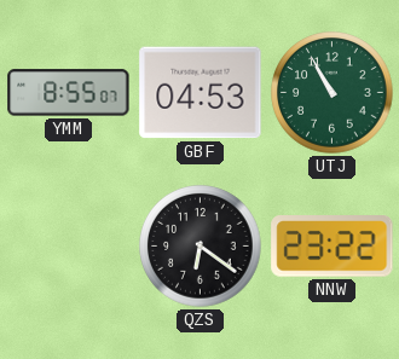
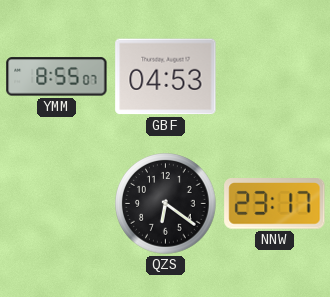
UTJ: 10:55 -> none
NNW: 23:22 -> 23:17
